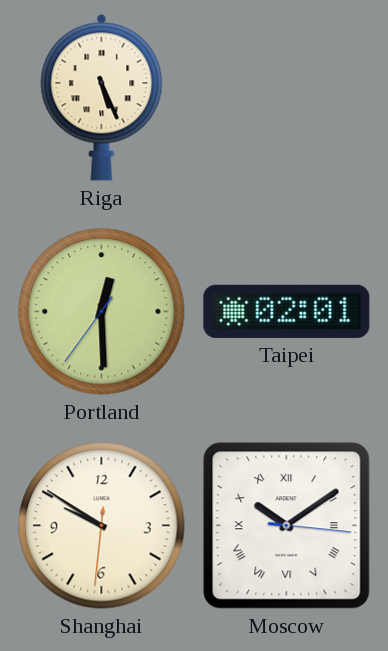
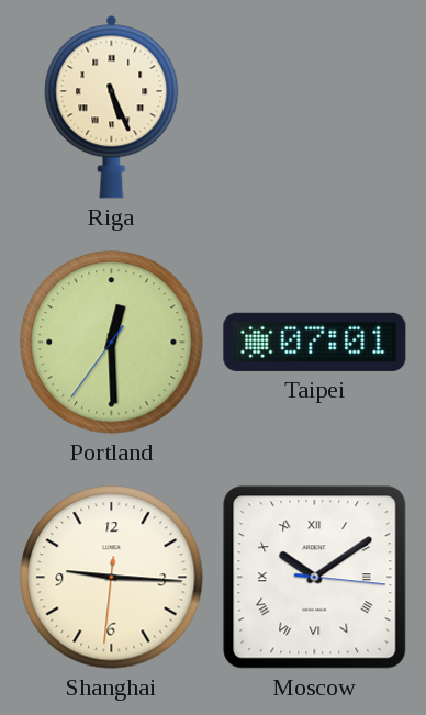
Taipei: 02:01 -> 07:01
Shanghai: 9:50 -> 9:15
